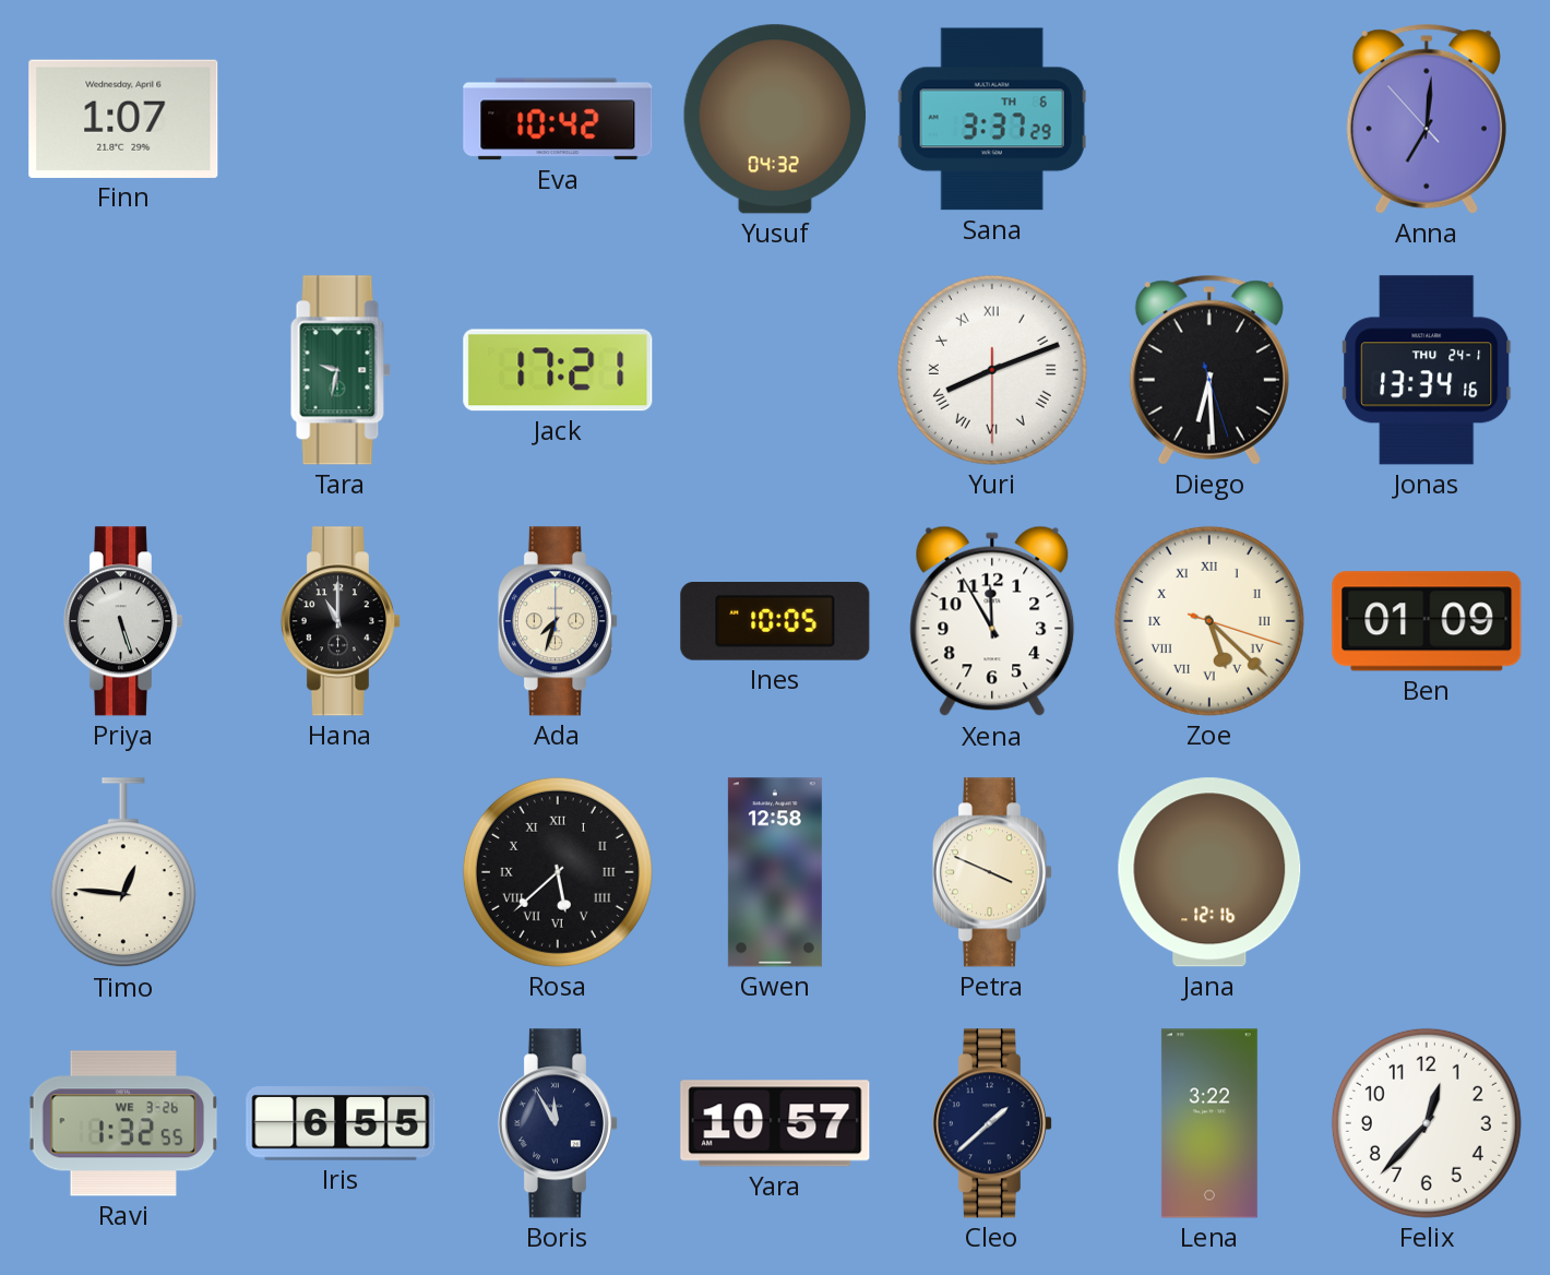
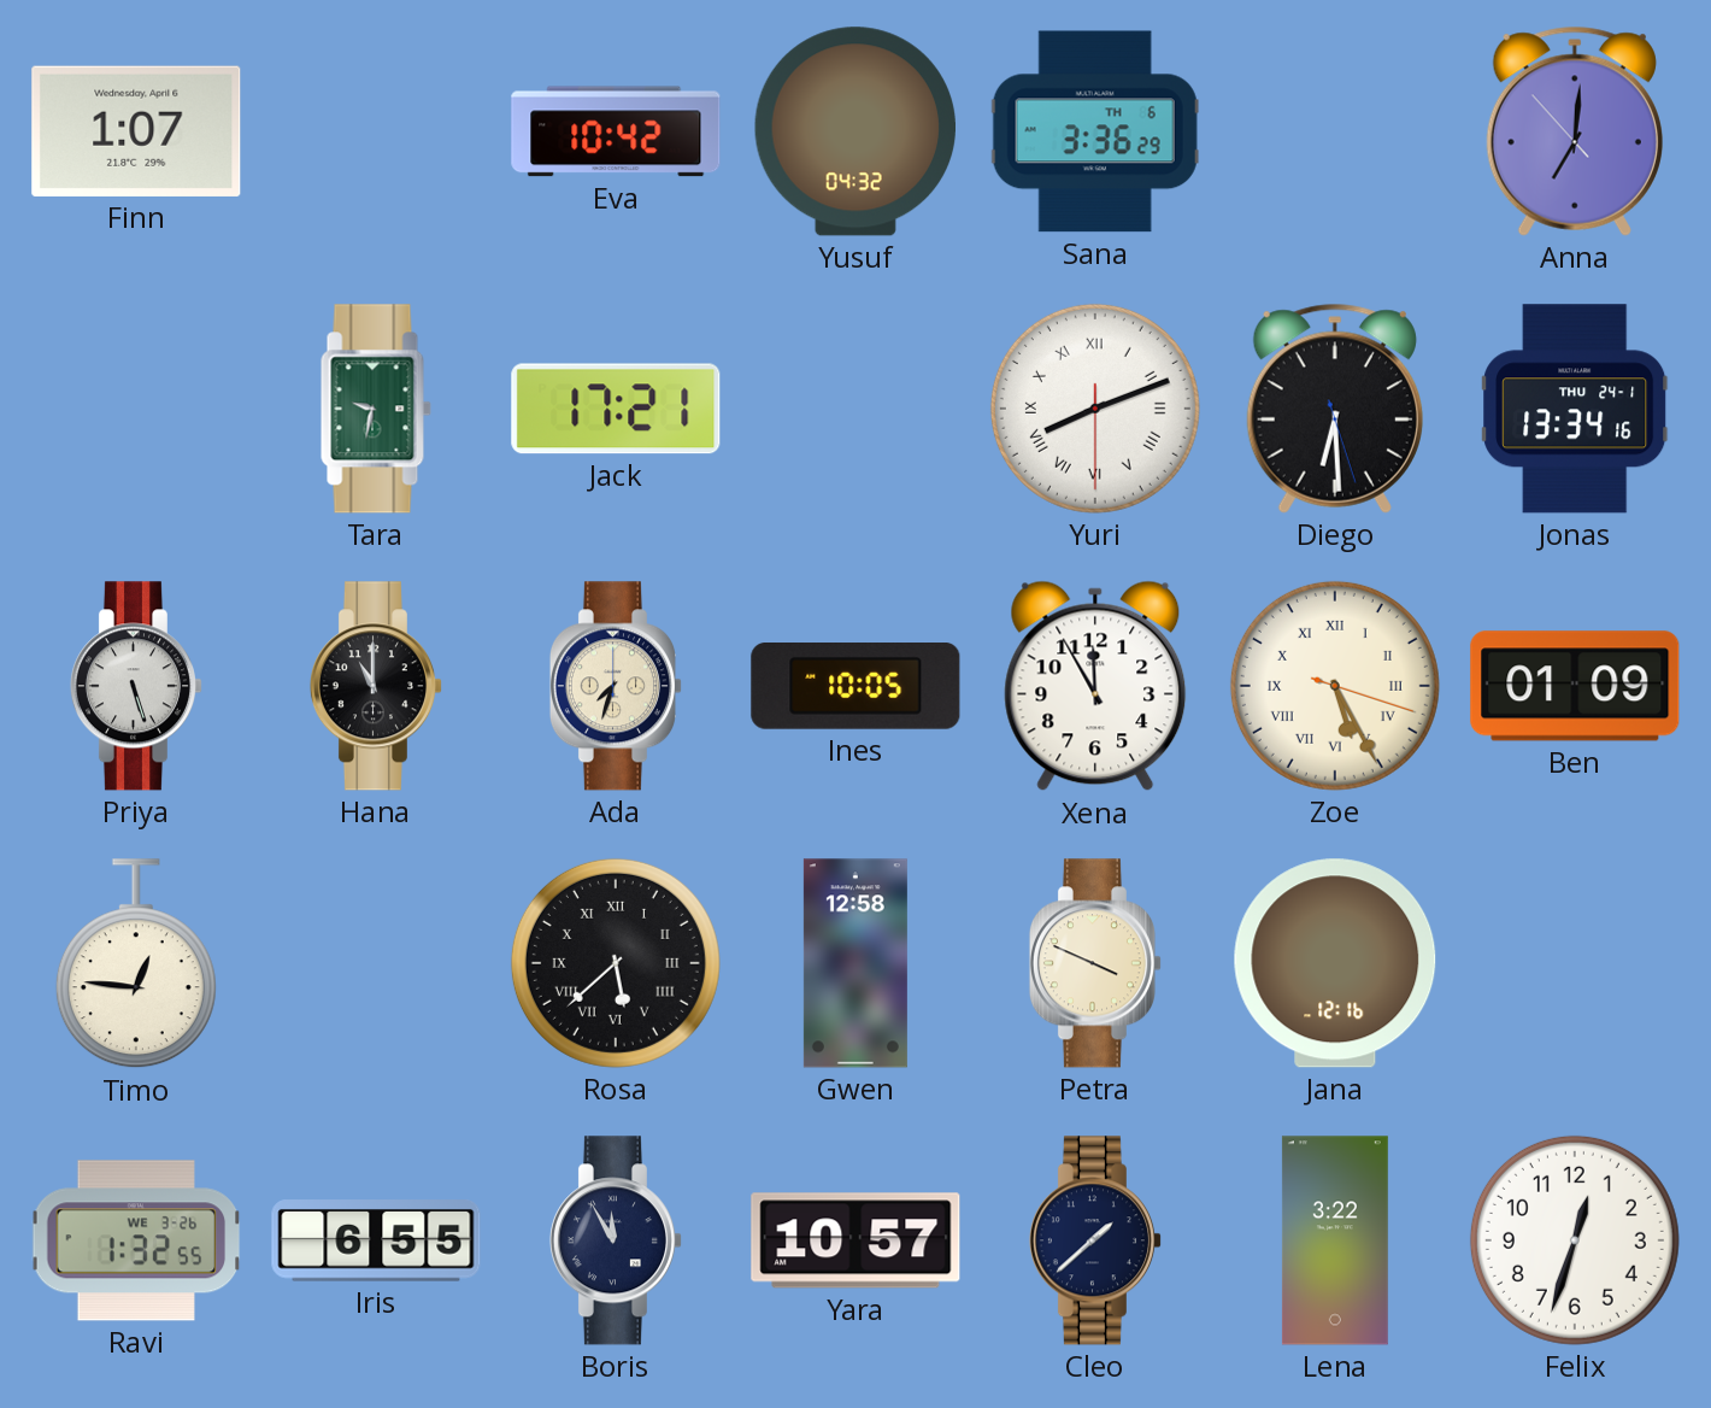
Sana: 3:37 -> 3:36
Zoe: 5:22 -> 5:25
Felix: 12:37 -> 12:33
